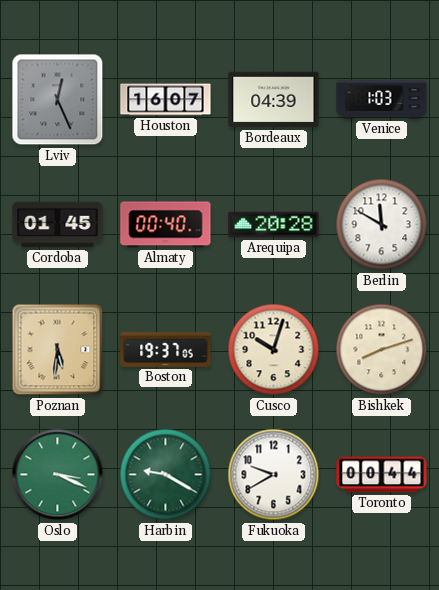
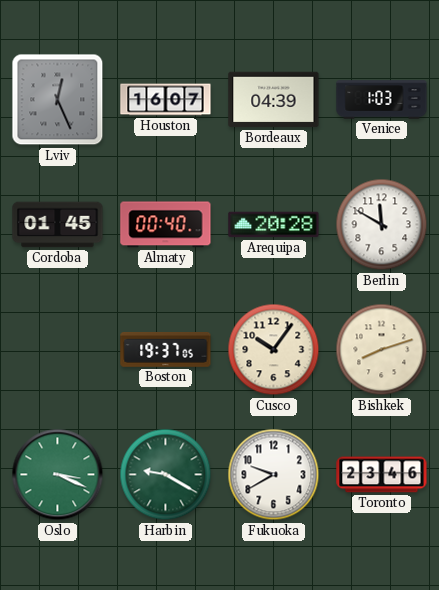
Poznan: 5:31 -> none
Cusco: 10:03 -> 10:06
Toronto: 00:44 -> 23:46
